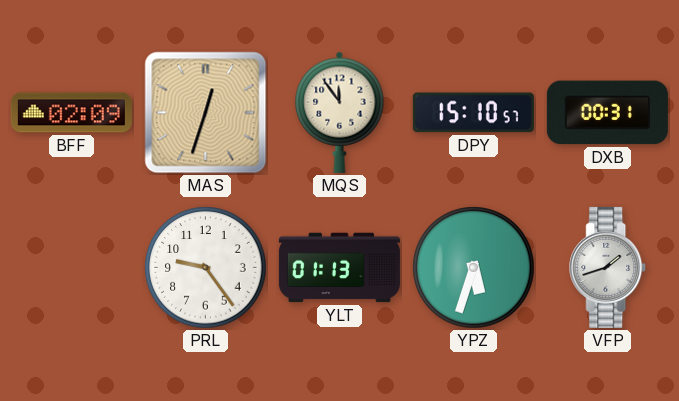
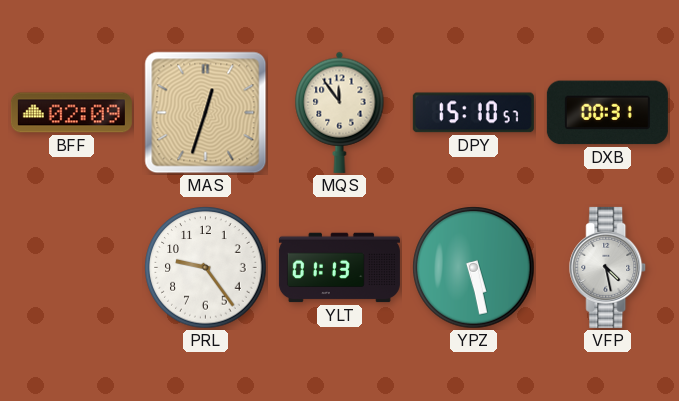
YPZ: 5:33 -> 5:28
VFP: 1:42 -> 4:28
